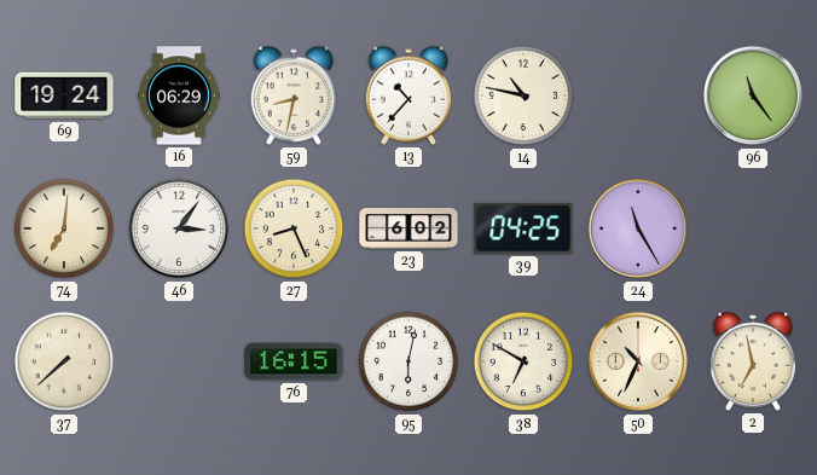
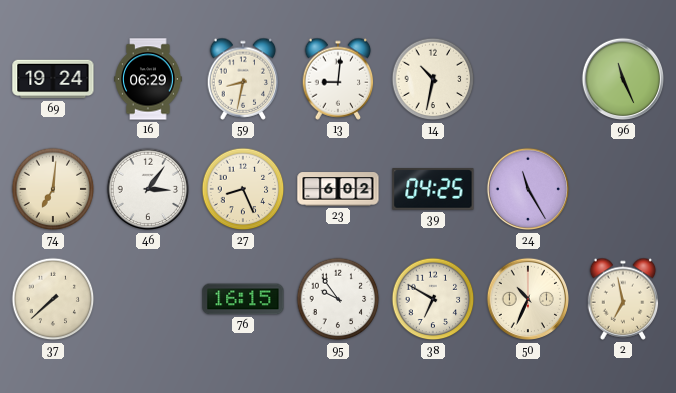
13: 10:37 -> 9:01
14: 10:47 -> 10:32
96: 11:24 -> 11:26
95: 6:02 -> 9:54
